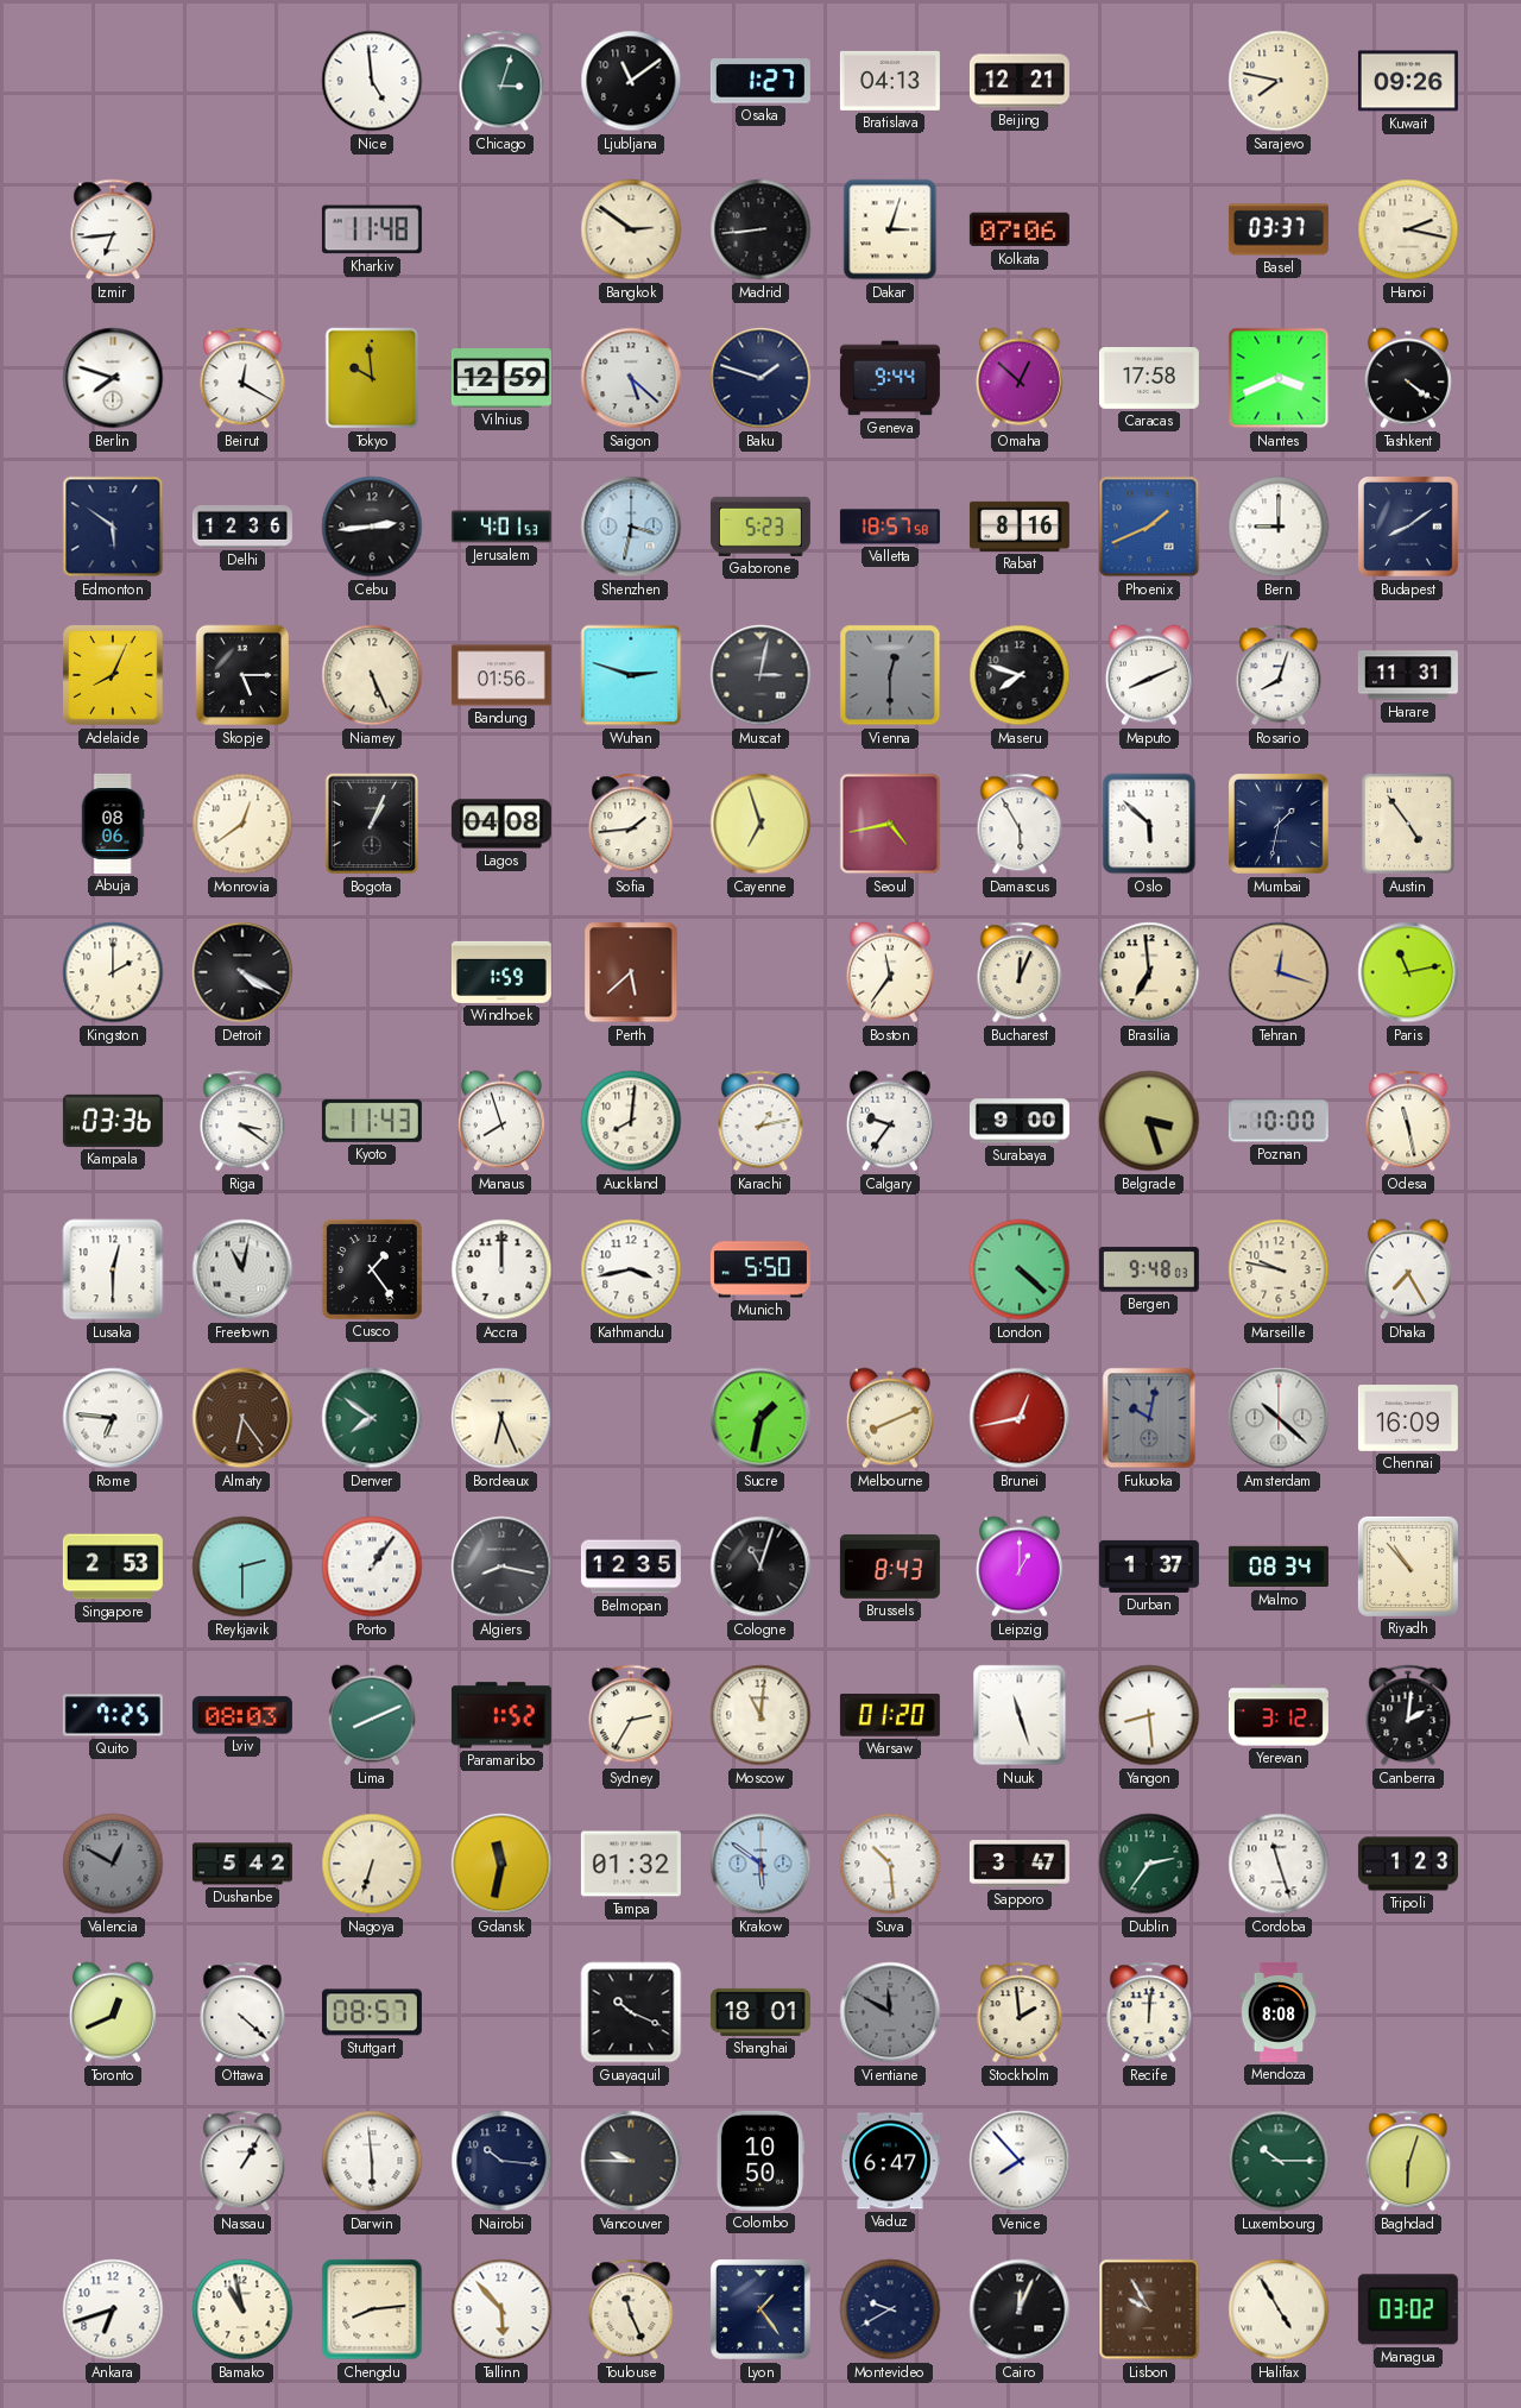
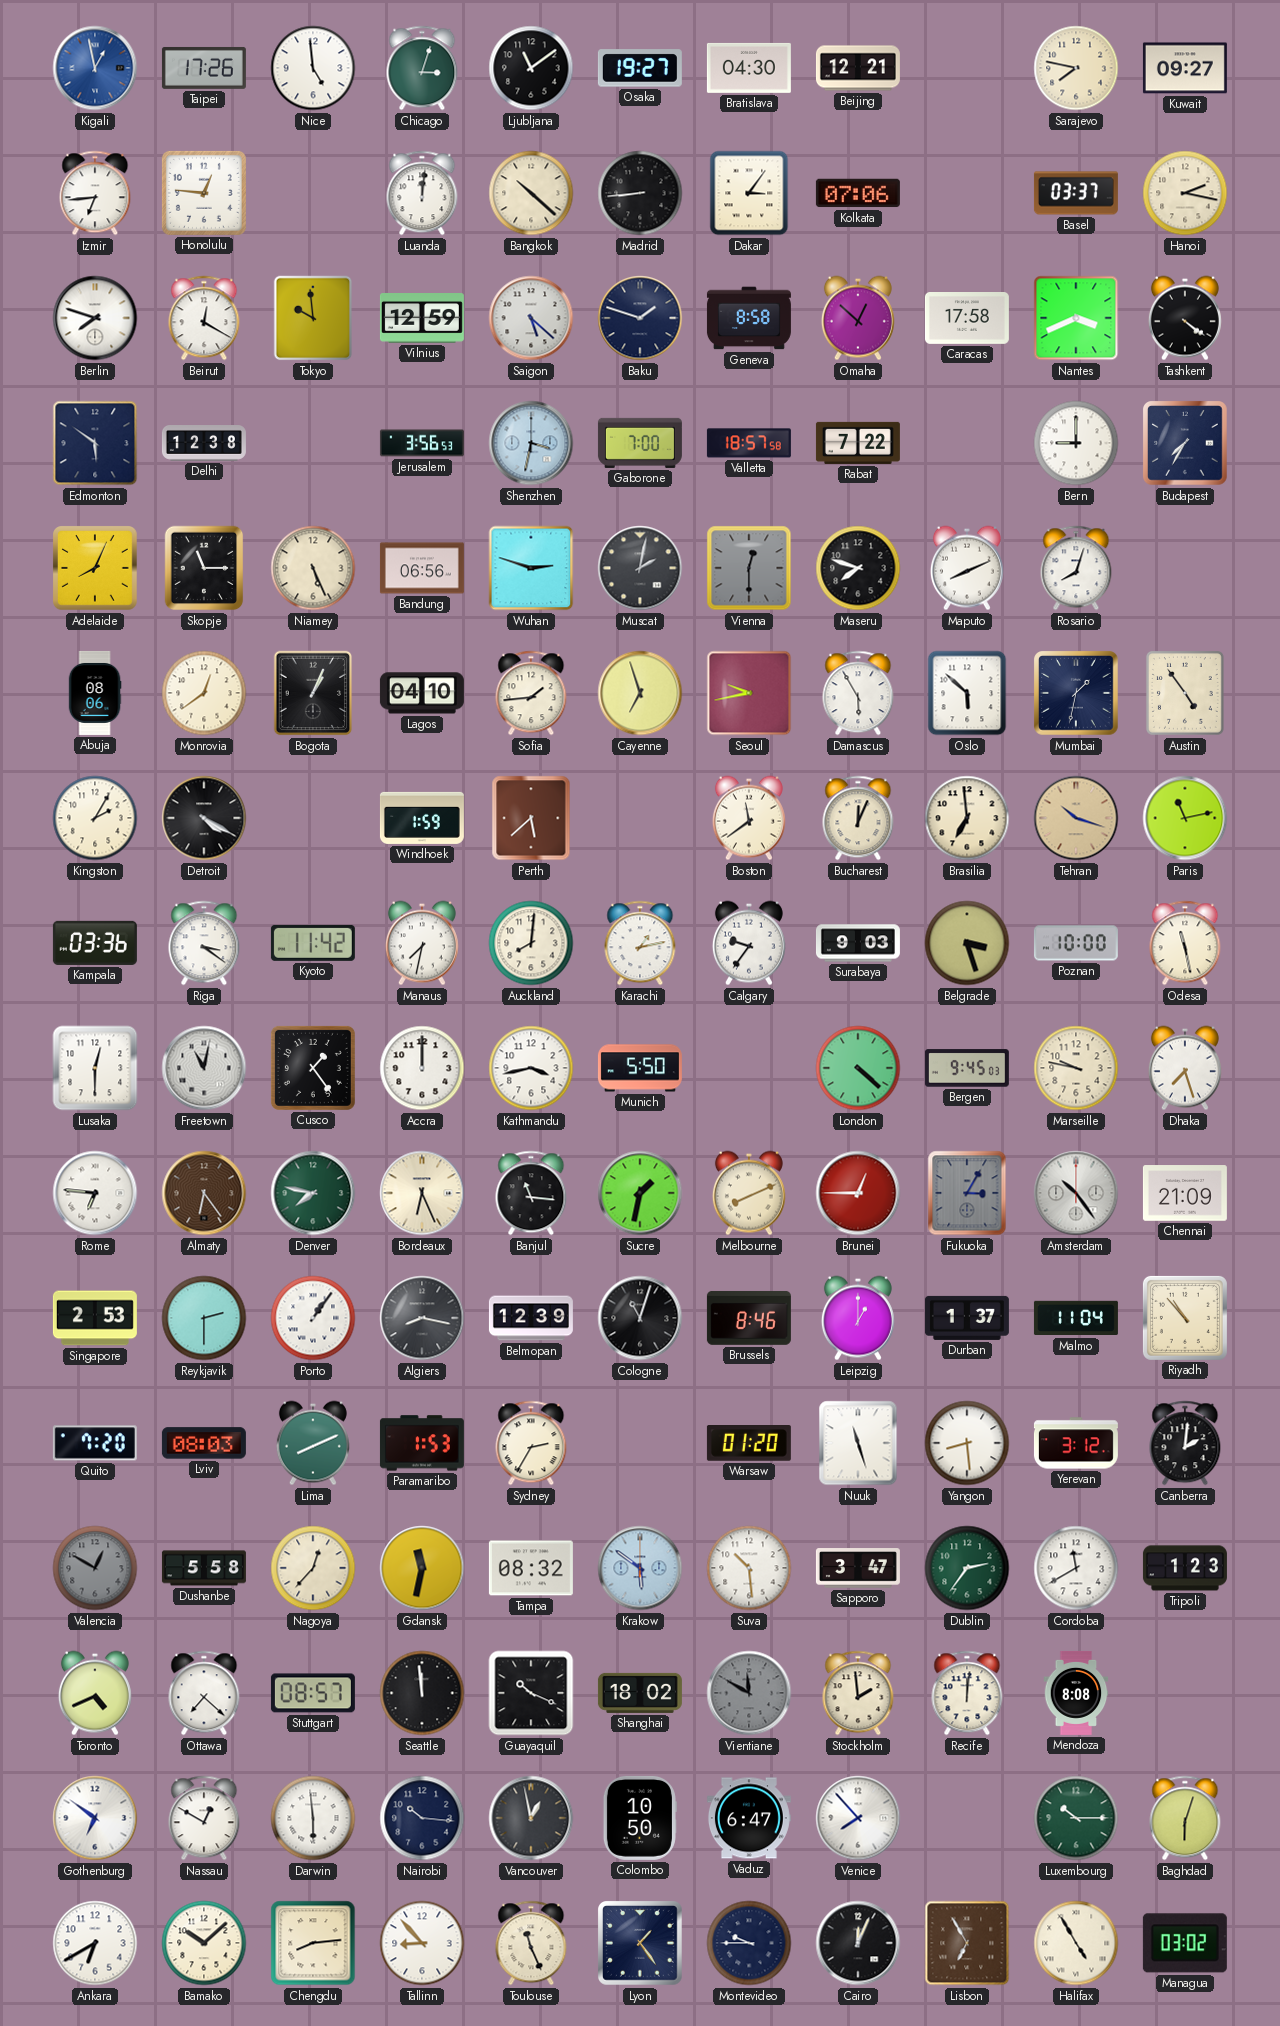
Kigali: none -> 12:58
Taipei: none -> 17:26
Osaka: 1:27 -> 19:27
Bratislava: 04:13 -> 04:30
Kuwait: 09:26 -> 09:27
Honolulu: none -> 12:46
Kharkiv: 11:48 -> none
Luanda: none -> 12:01
Bangkok: 2:51 -> 10:22
Dakar: 3:03 -> 3:06
Geneva: 9:44 -> 8:58
Delhi: 12:36 -> 12:38
Cebu: 2:44 -> none
Jerusalem: 4:01 -> 3:56
Gaborone: 5:23 -> 7:00
Rabat: 8:16 -> 7:22
Phoenix: 1:41 -> none
Budapest: 8:09 -> 7:35
Skopje: 5:15 -> 11:15
Bandung: 01:56 -> 06:56
Muscat: 3:02 -> 2:02
Harare: 11:31 -> none
Lagos: 04:08 -> 04:10
Seoul: 4:43 -> 9:43
Kingston: 2:00 -> 2:05
Boston: 11:36 -> 11:39
Tehran: 12:18 -> 10:18
Kyoto: 11:43 -> 11:42
Manaus: 7:57 -> 7:32
Surabaya: 9:00 -> 9:03
Bergen: 9:48 -> 9:45
Dhaka: 7:25 -> 7:27
Denver: 7:51 -> 7:47
Banjul: none -> 11:16
Brunei: 12:43 -> 12:45
Fukuoka: 10:02 -> 3:05
Amsterdam: 10:22 -> 10:24
Chennai: 16:09 -> 21:09
Belmopan: 12:35 -> 12:39
Brussels: 8:43 -> 8:46
Malmo: 08:34 -> 11:04
Quito: 7:25 -> 7:20
Paramaribo: 1:52 -> 1:53
Moscow: 11:01 -> none
Dushanbe: 5:42 -> 5:58
Nagoya: 6:33 -> 12:37
Tampa: 01:32 -> 08:32
Cordoba: 11:27 -> 11:40
Toronto: 12:41 -> 4:41
Ottawa: 4:22 -> 7:22
Seattle: none -> 11:59
Shanghai: 18:01 -> 18:02
Gothenburg: none -> 6:51
Nassau: 1:05 -> 12:50
Vancouver: 9:45 -> 12:58
Ankara: 6:42 -> 6:40
Bamako: 10:58 -> 10:08
Tallinn: 5:53 -> 8:53
Montevideo: 9:40 -> 9:45
Lisbon: 9:55 -> 6:55
